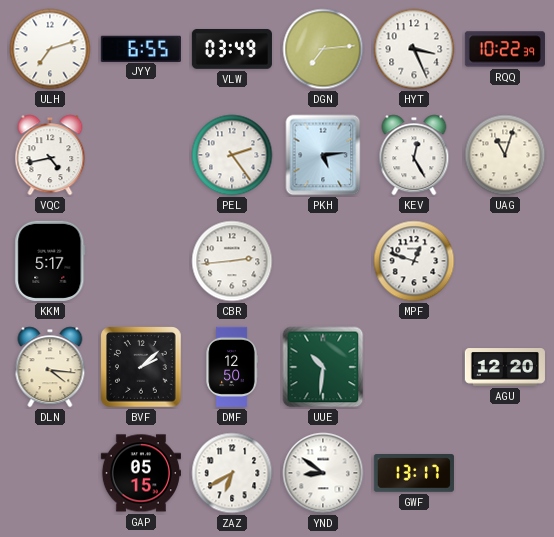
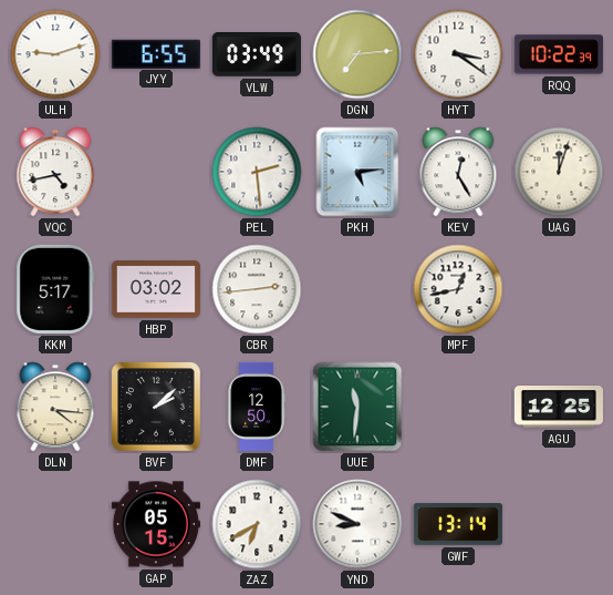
ULH: 7:12 -> 9:12
HYT: 3:26 -> 3:21
PEL: 2:24 -> 2:29
UAG: 11:03 -> 12:03
HBP: none -> 03:02
MPF: 12:48 -> 12:43
UUE: 10:31 -> 11:31
AGU: 12:20 -> 12:25
YND: 8:51 -> 8:49
GWF: 13:17 -> 13:14
